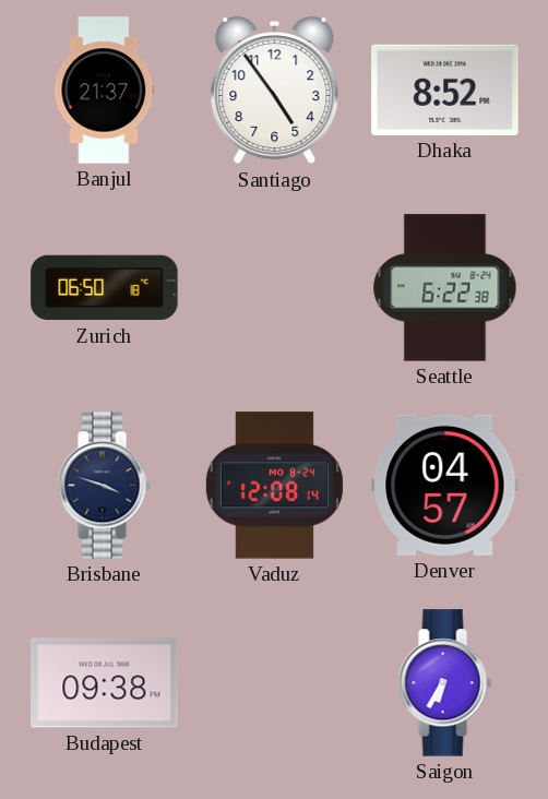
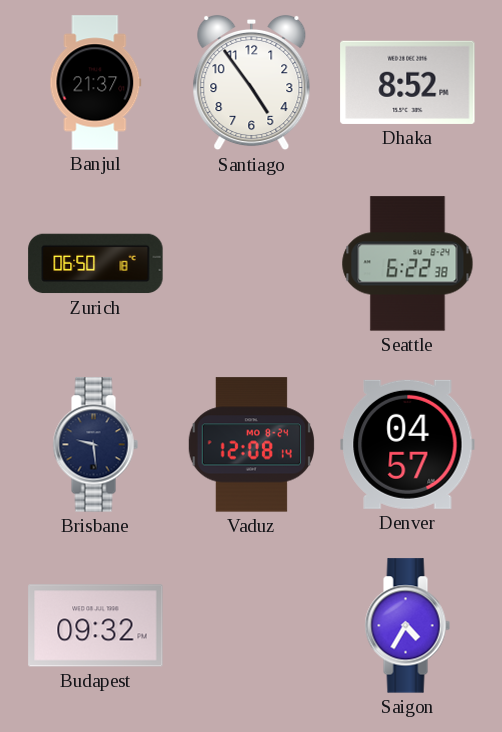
Brisbane: 3:48 -> 9:29
Budapest: 09:38 -> 09:32
Saigon: 6:35 -> 4:35
